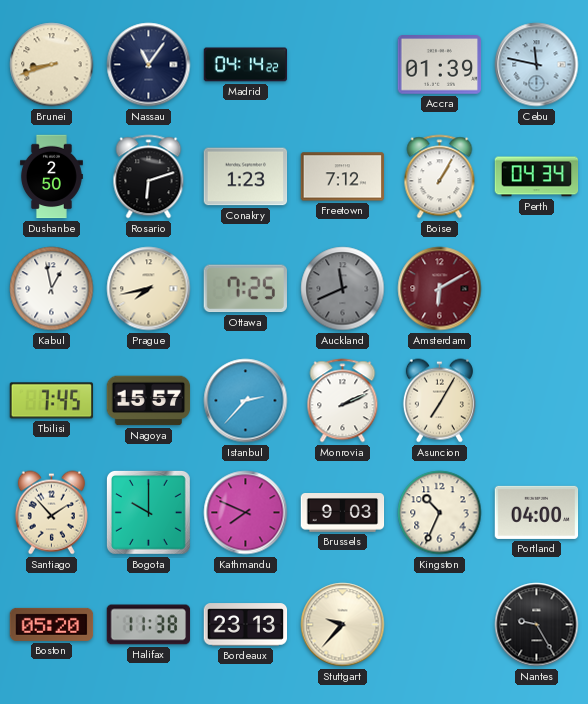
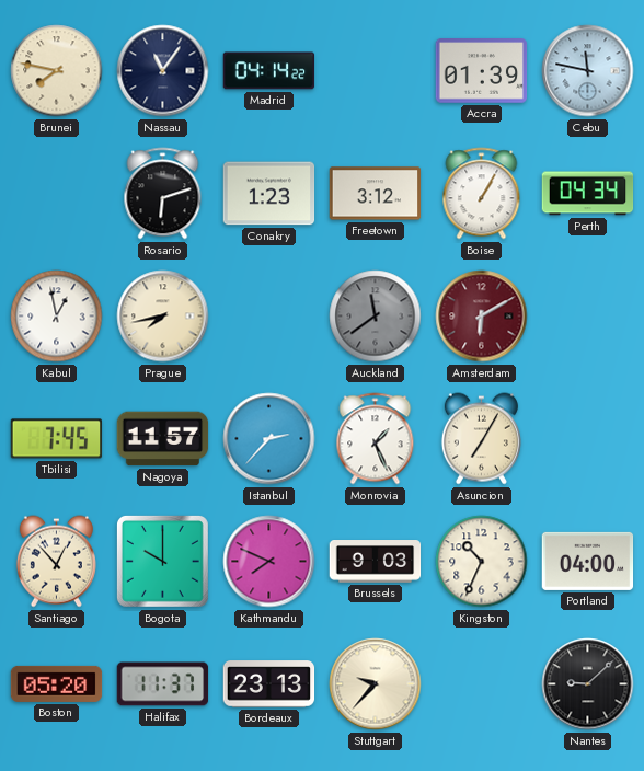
Brunei: 8:42 -> 7:47
Dushanbe: 2:50 -> none
Freetown: 7:12 -> 3:12
Ottawa: 7:25 -> none
Auckland: 11:41 -> 11:39
Nagoya: 15:57 -> 11:57
Monrovia: 2:11 -> 1:26
Santiago: 1:53 -> 12:53
Halifax: 11:38 -> 11:37
Nantes: 9:25 -> 9:08
